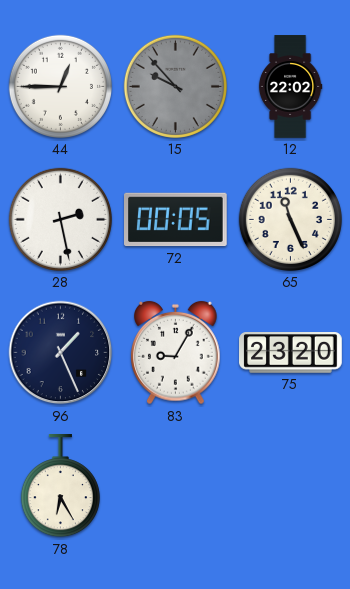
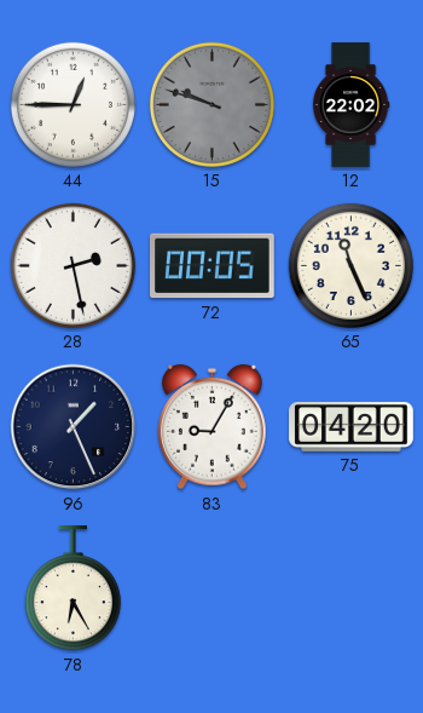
15: 9:53 -> 9:48
75: 23:20 -> 04:20
